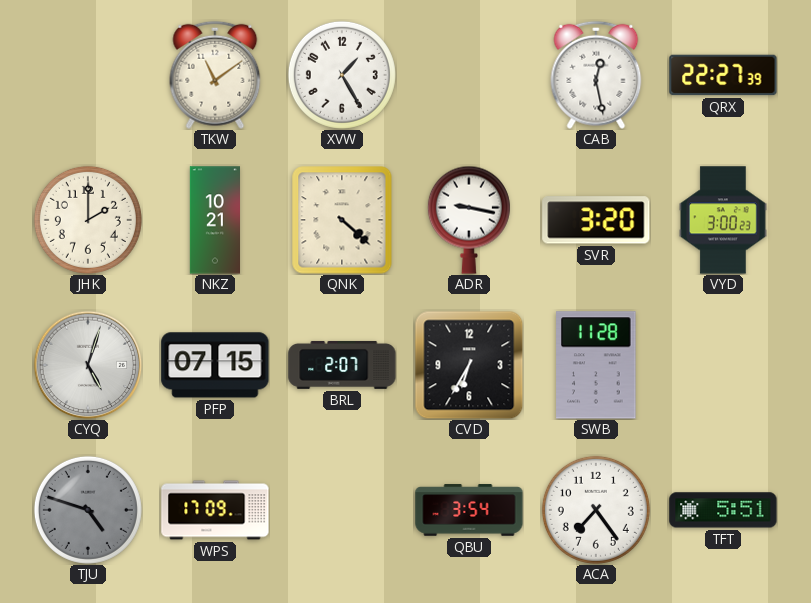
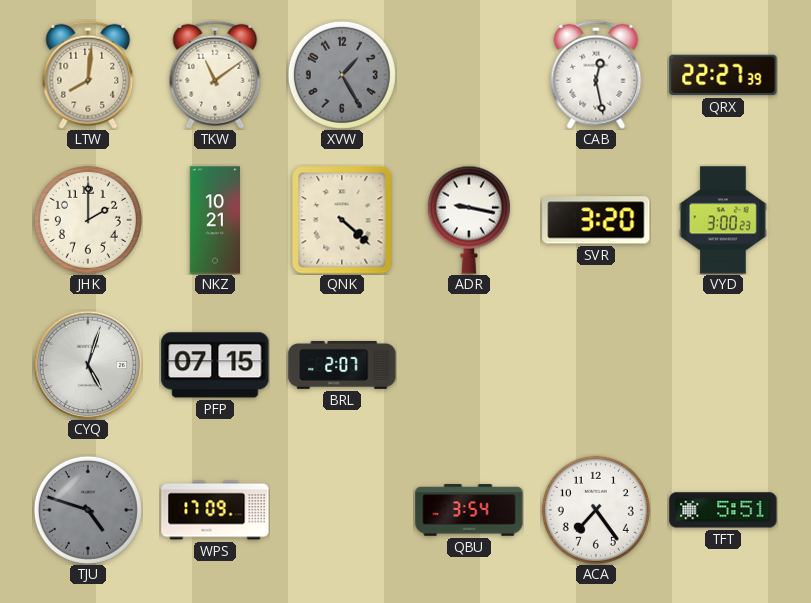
LTW: none -> 8:01
XVW dial: white -> grey
CVD: 6:35 -> none
SWB: 11:28 -> none
